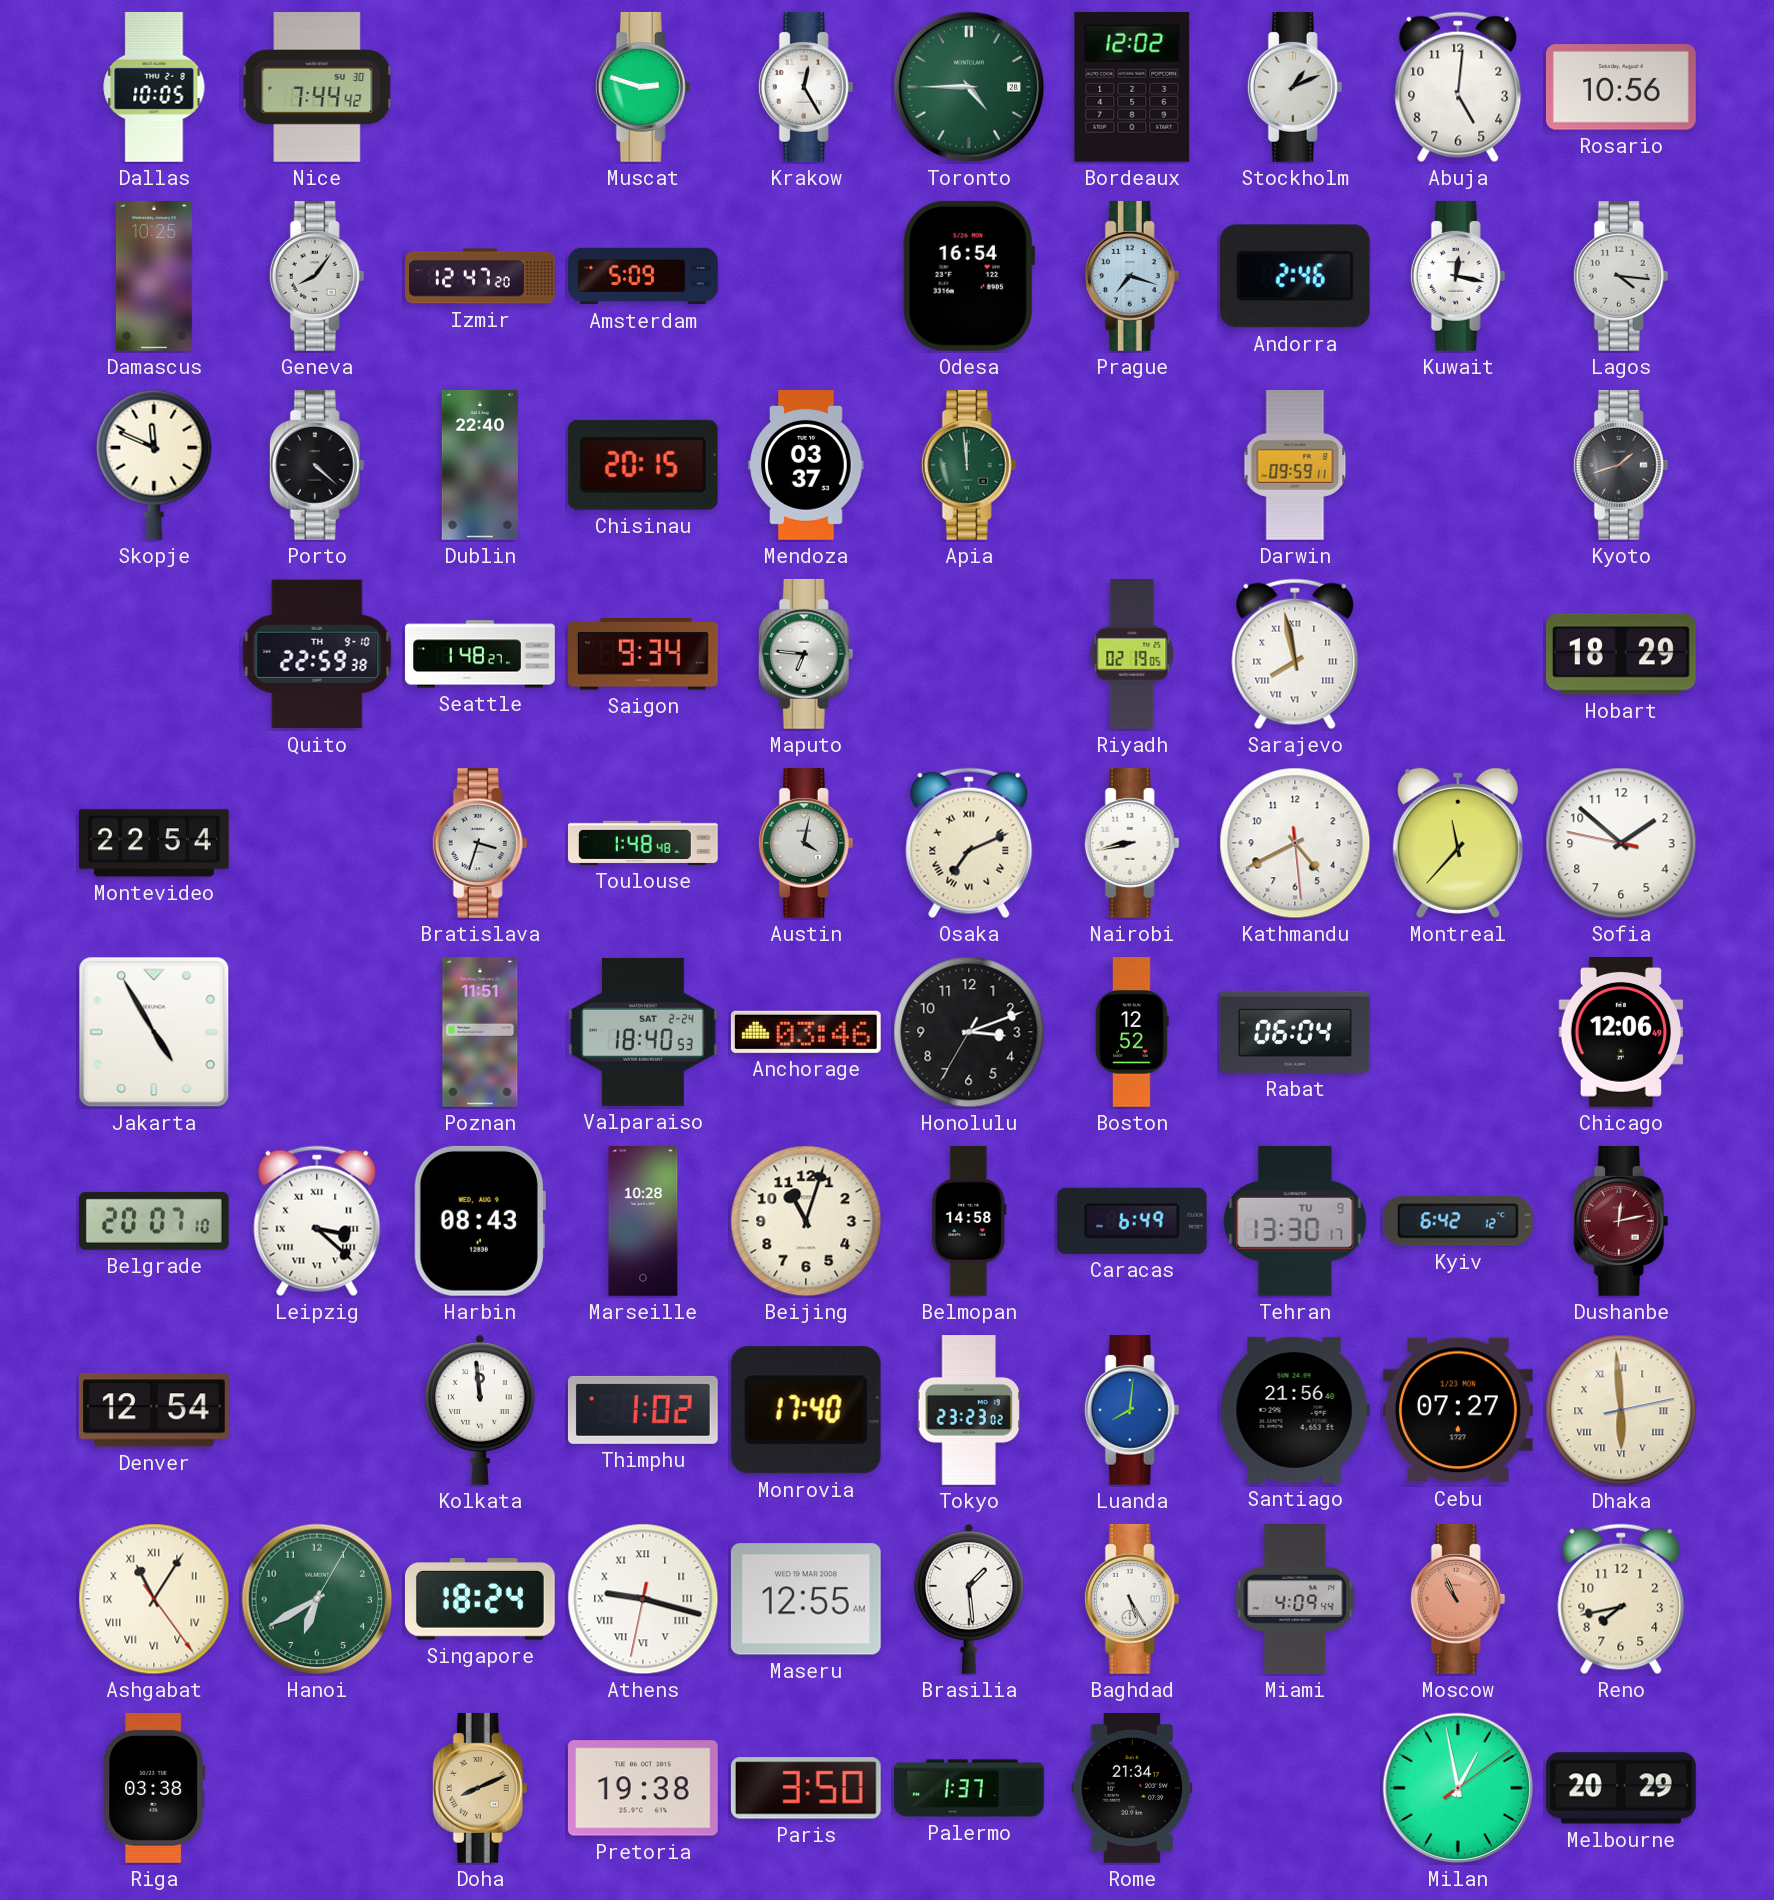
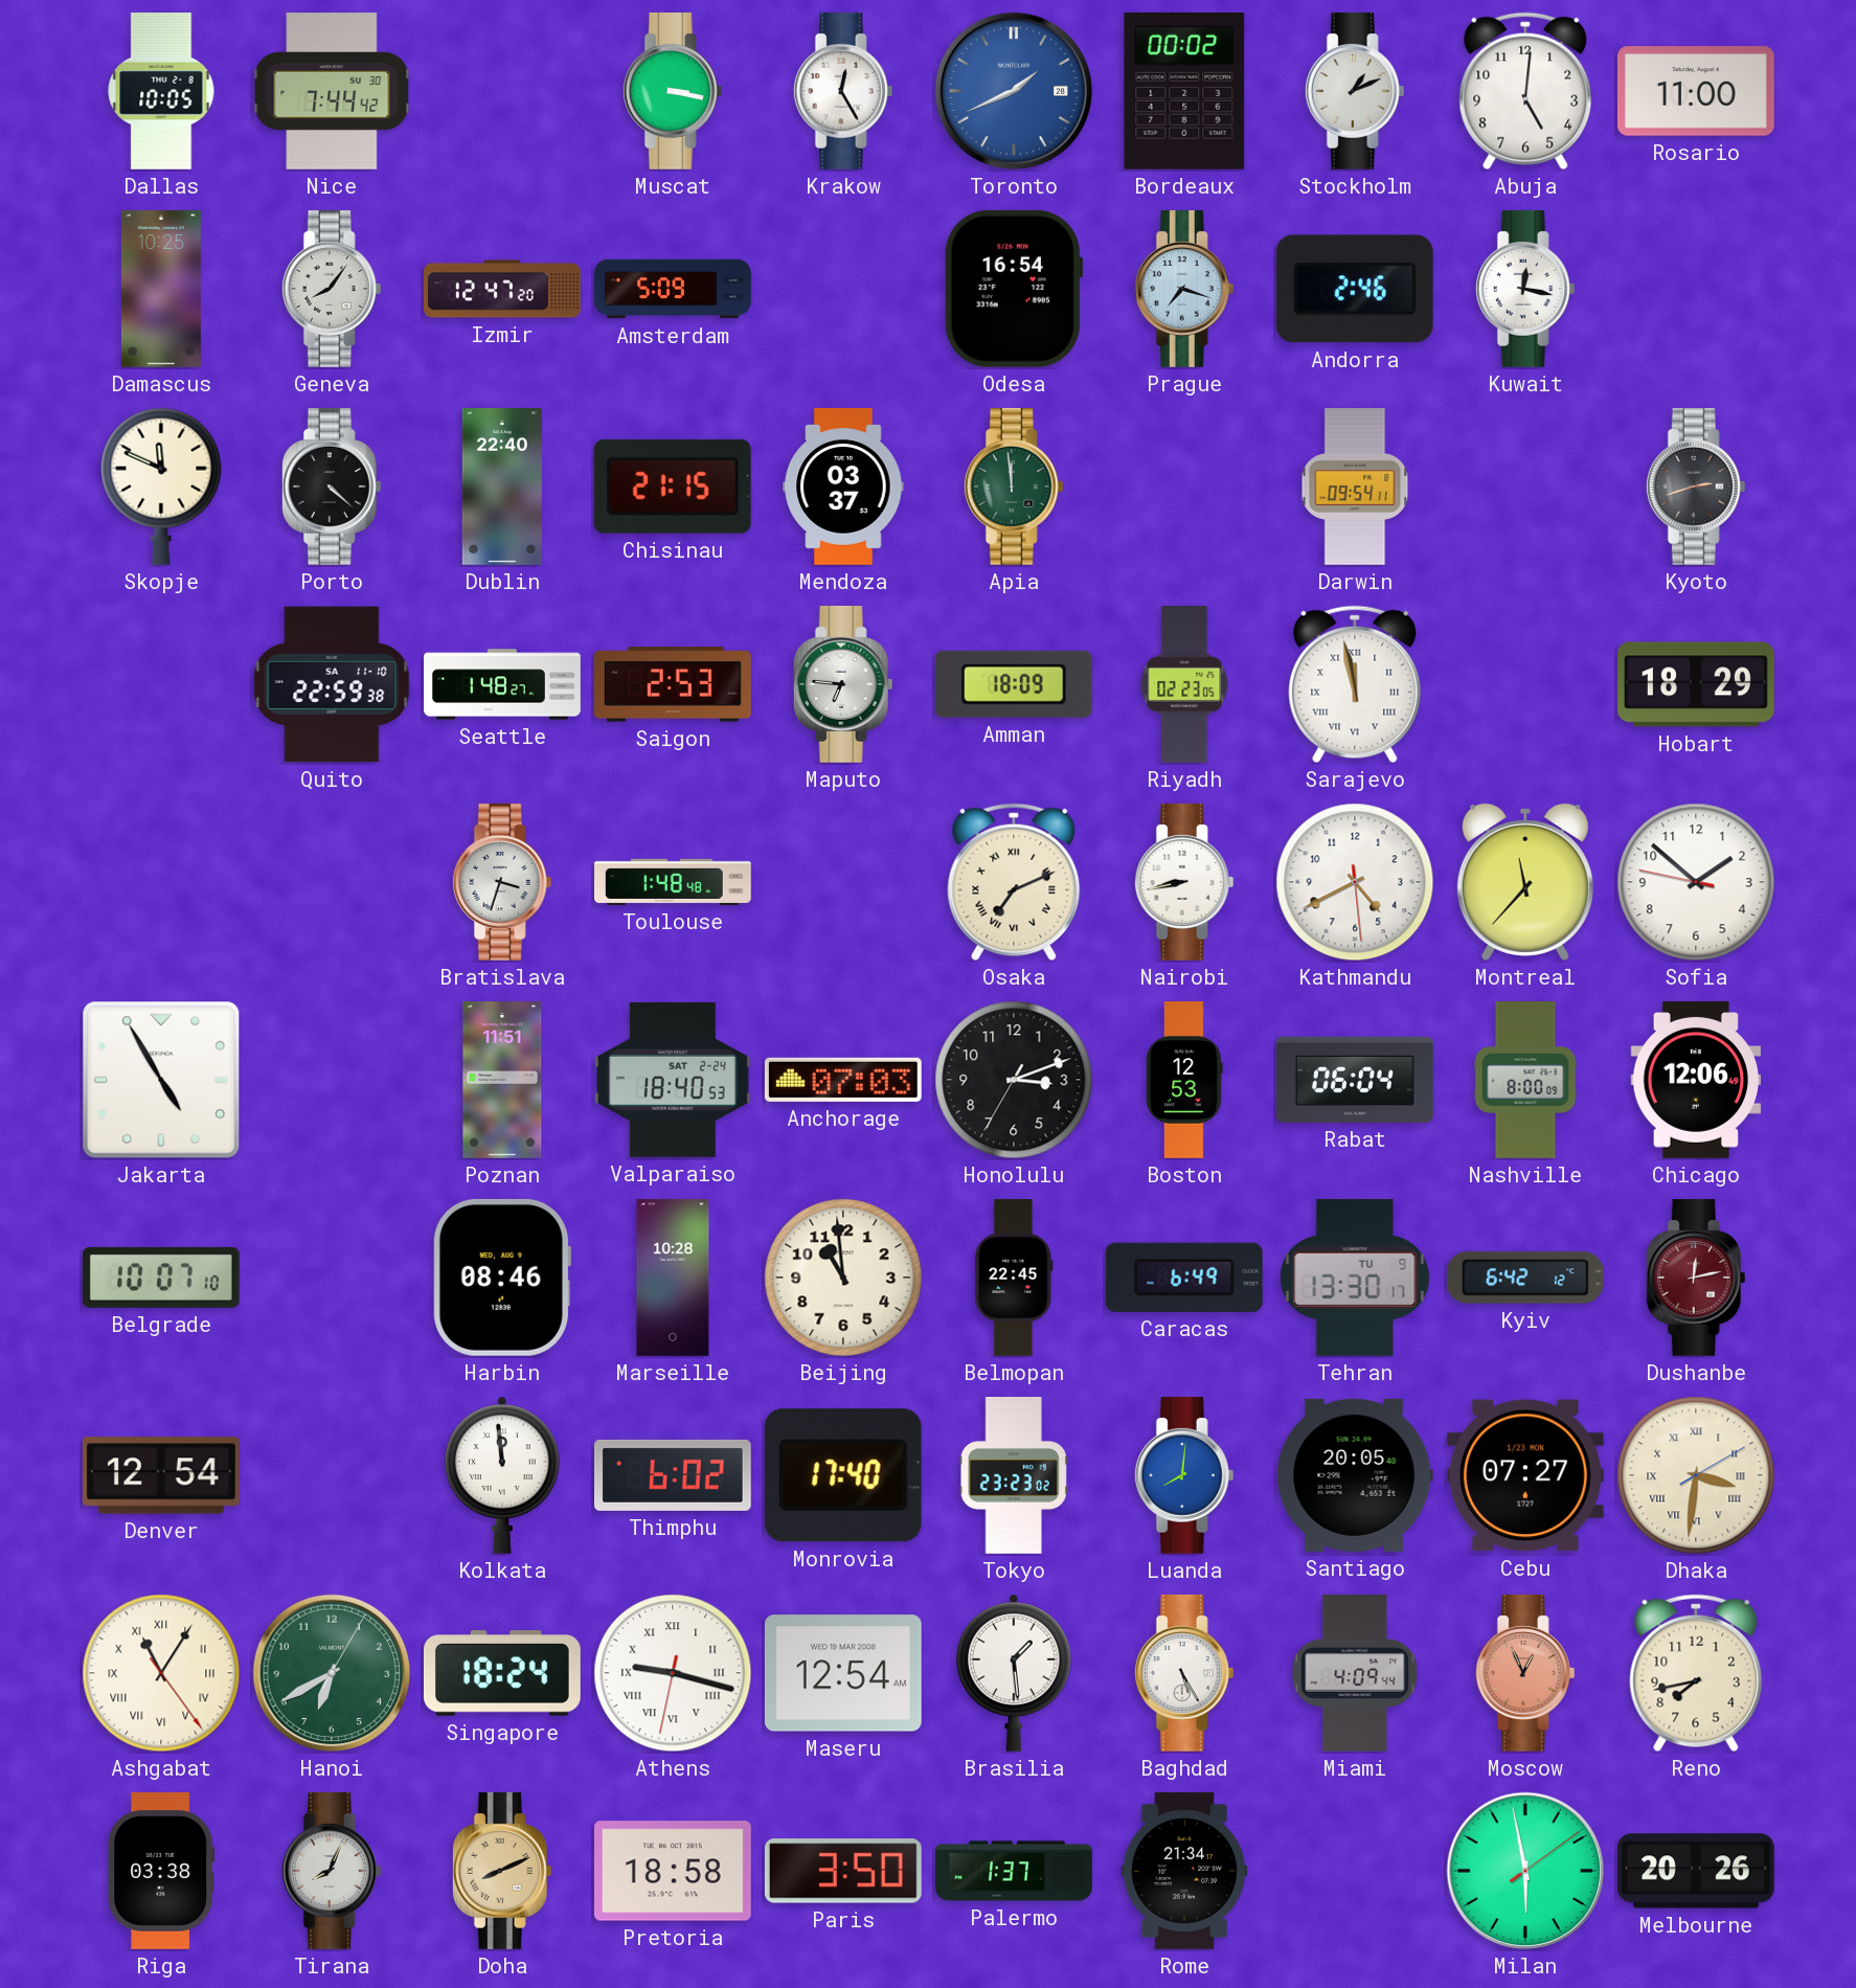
Muscat: 2:48 -> 3:17
Toronto: 4:45 -> 1:41
Toronto dial: green -> blue
Bordeaux: 12:02 -> 00:02
Rosario: 10:56 -> 11:00
Lagos: 4:16 -> none
Chisinau: 20:15 -> 21:15
Darwin: 09:59 -> 09:54
Kyoto: 1:42 -> 2:42
Quito date: TH 9-10 -> SA 11-10
Saigon: 9:34 -> 2:53
Amman: none -> 18:09
Riyadh: 02:19 -> 02:23
Sarajevo: 7:58 -> 11:58
Montevideo: 22:54 -> none
Austin: 4:02 -> none
Anchorage: 03:46 -> 07:03
Boston: 12:52 -> 12:53
Nashville: none -> 8:00
Belgrade: 20:07 -> 10:07
Leipzig: 3:22 -> none
Harbin: 08:43 -> 08:46
Beijing: 11:03 -> 10:59
Belmopan: 14:58 -> 22:45
Thimphu: 1:02 -> 6:02
Santiago: 21:56 -> 20:05
Dhaka: 5:59 -> 3:31
Maseru: 12:55 -> 12:54
Moscow: 10:56 -> 12:56
Tirana: none -> 8:04
Pretoria: 19:38 -> 18:58
Milan: 12:58 -> 5:58
Melbourne: 20:29 -> 20:26
